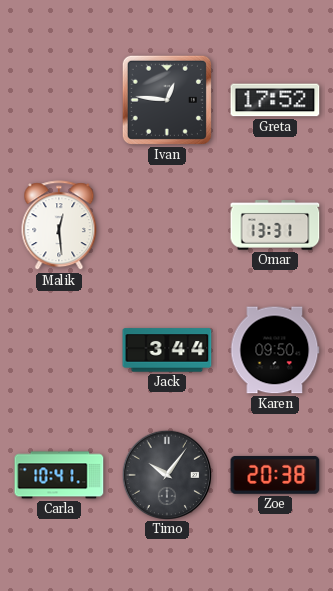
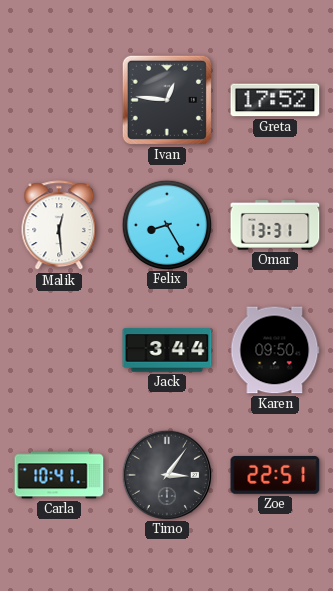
Felix: none -> 8:25
Timo: 10:06 -> 3:06
Zoe: 20:38 -> 22:51
